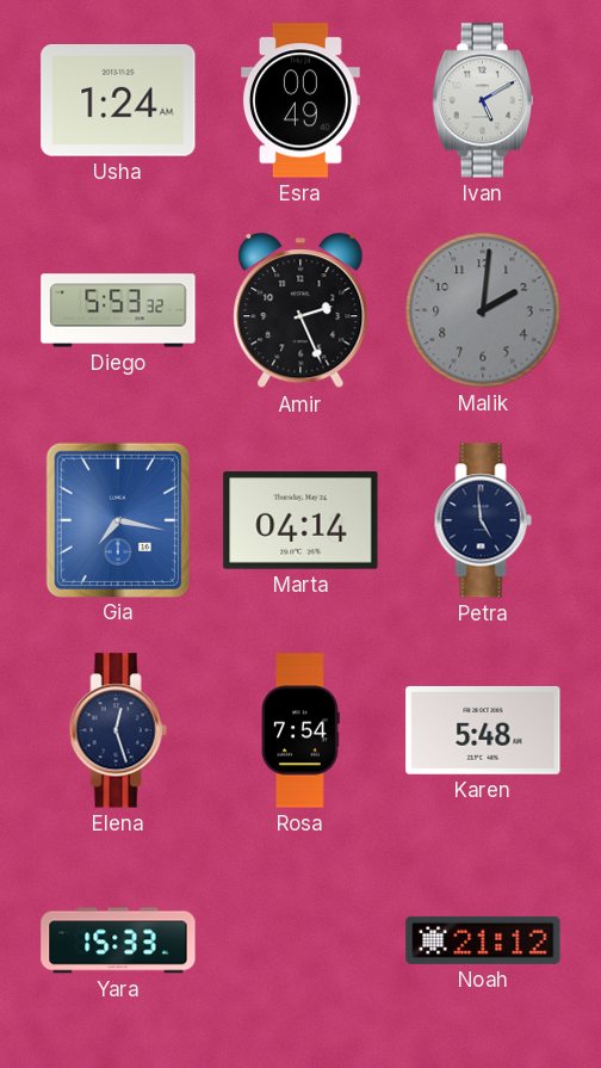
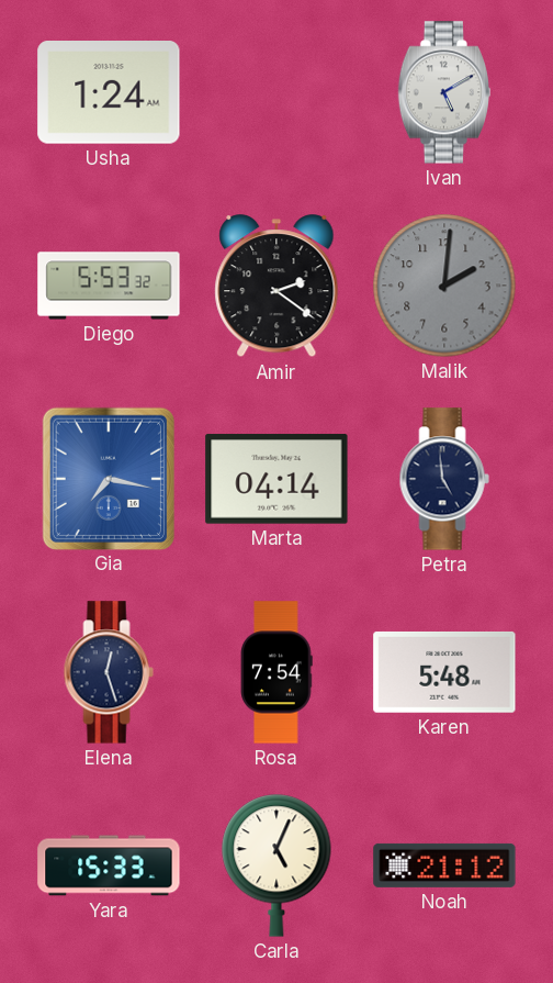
Esra: 00:49 -> none
Amir: 2:26 -> 2:21
Carla: none -> 5:04
